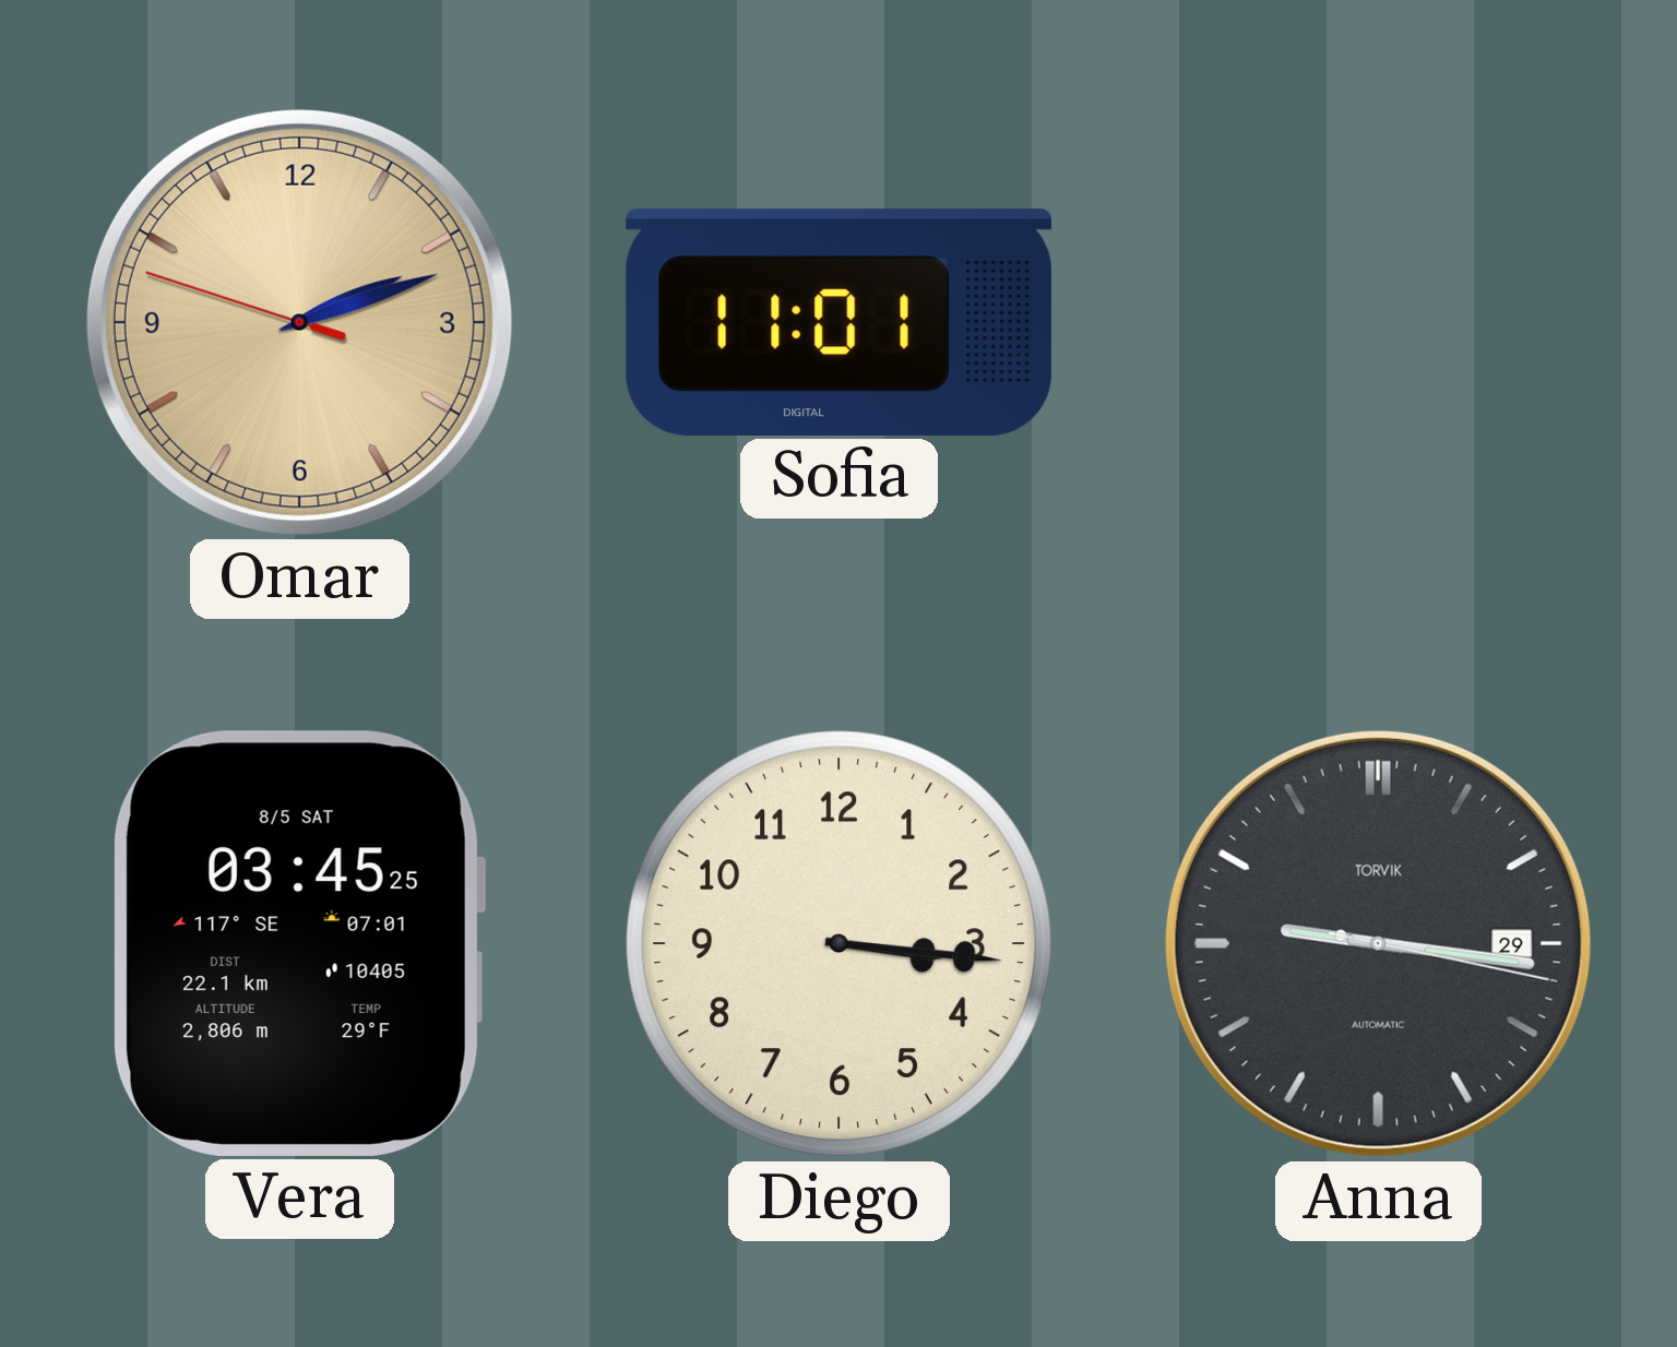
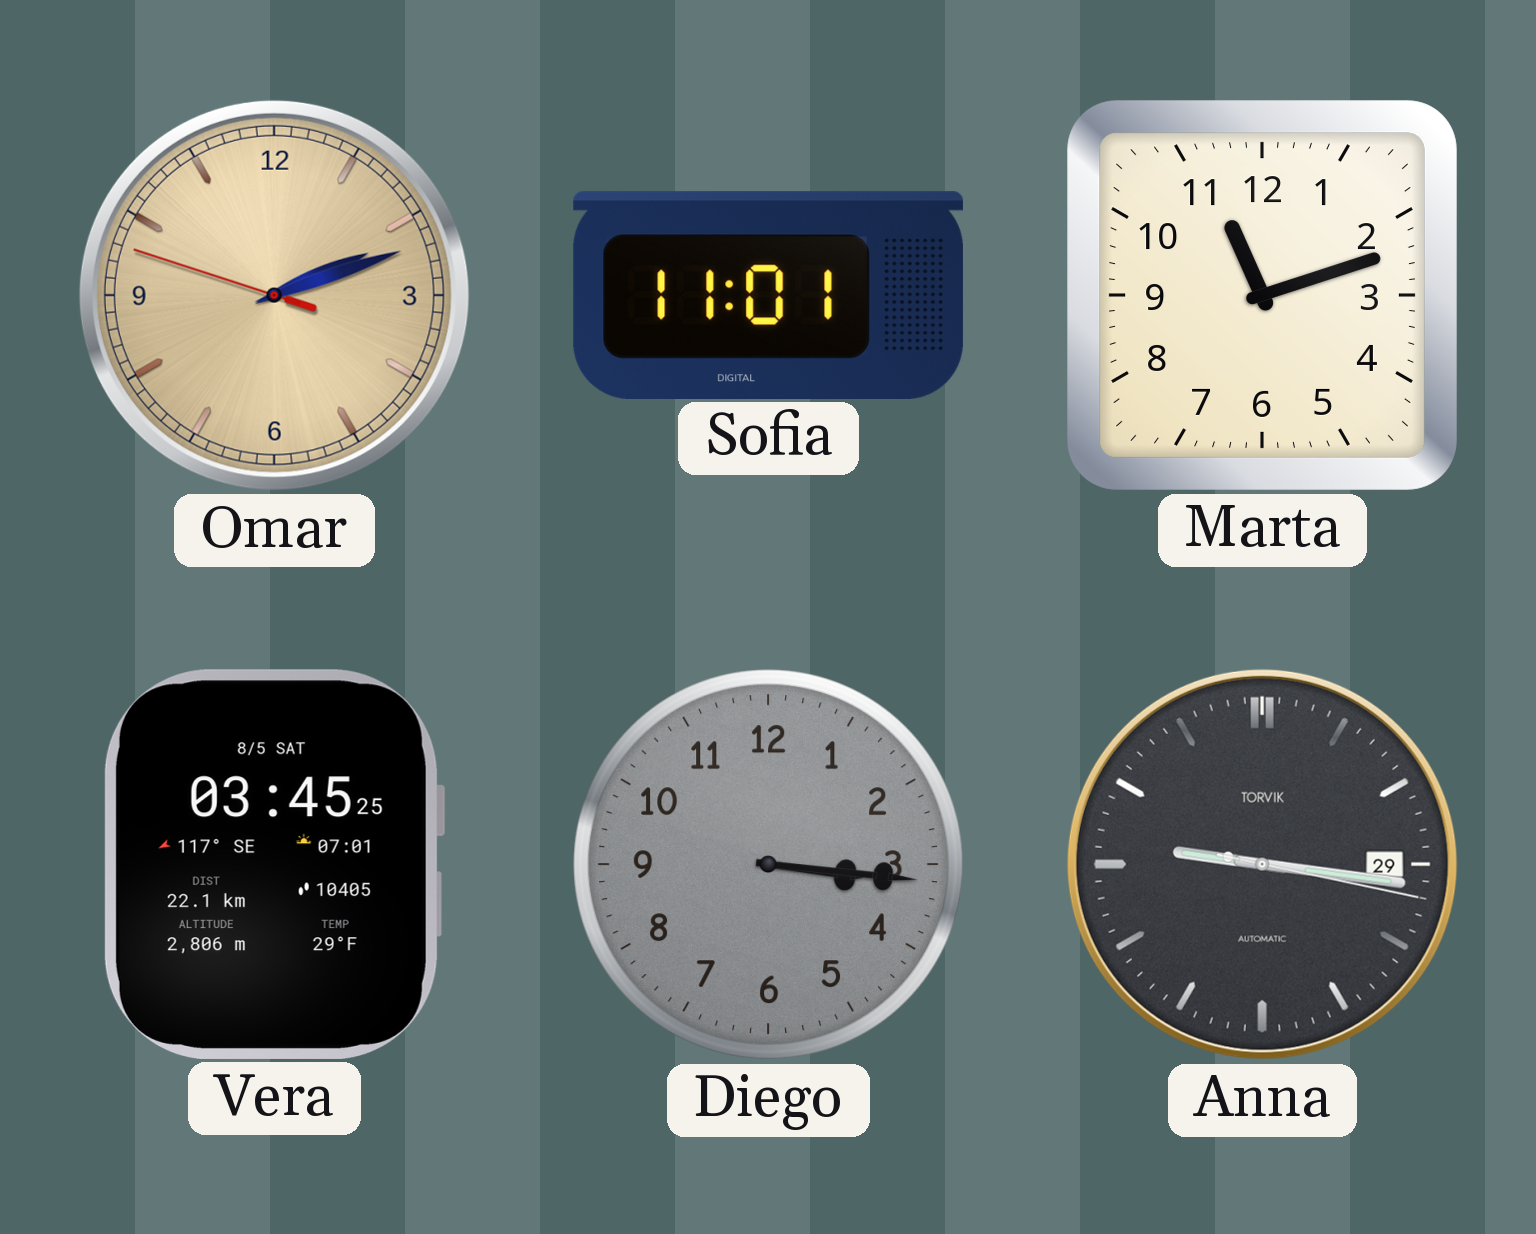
Marta: none -> 11:12
Diego dial: cream -> grey
